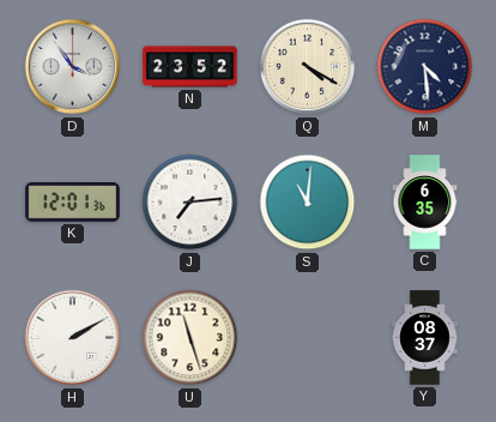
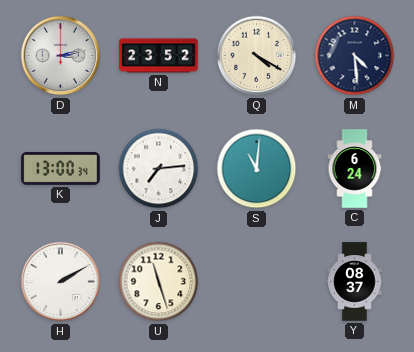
D: 3:54 -> 3:13
K: 12:01 -> 13:00
C: 6:35 -> 6:24
